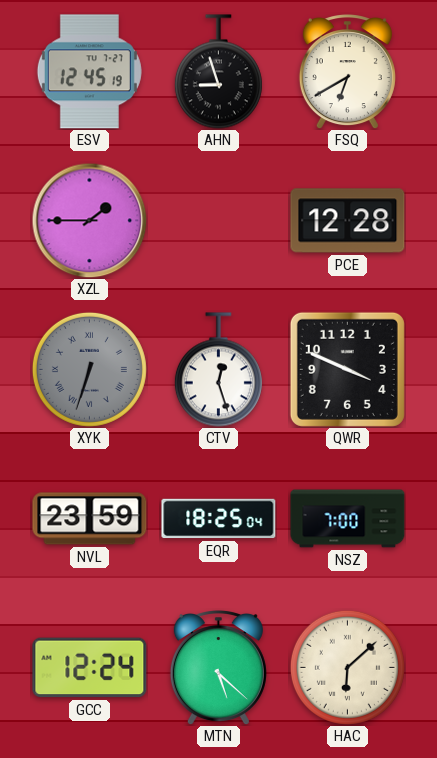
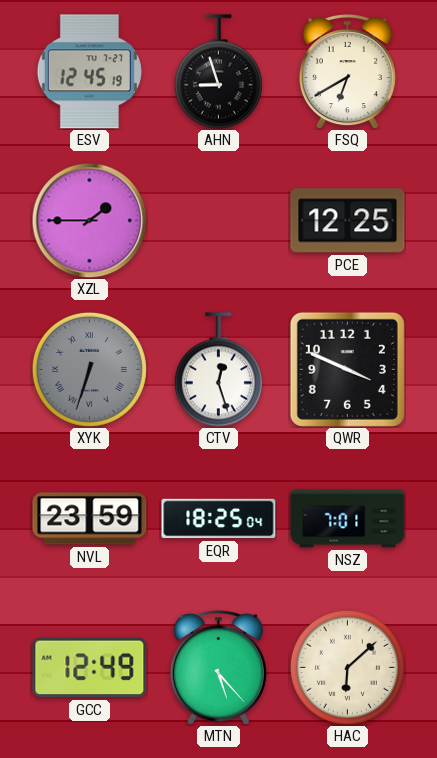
PCE: 12:28 -> 12:25
NSZ: 7:00 -> 7:01
GCC: 12:24 -> 12:49
MTN: 5:22 -> 5:23
